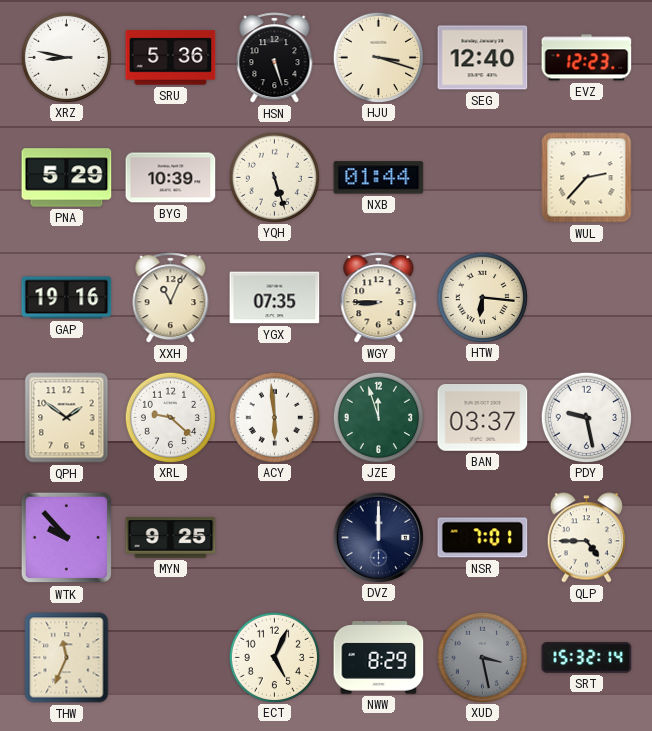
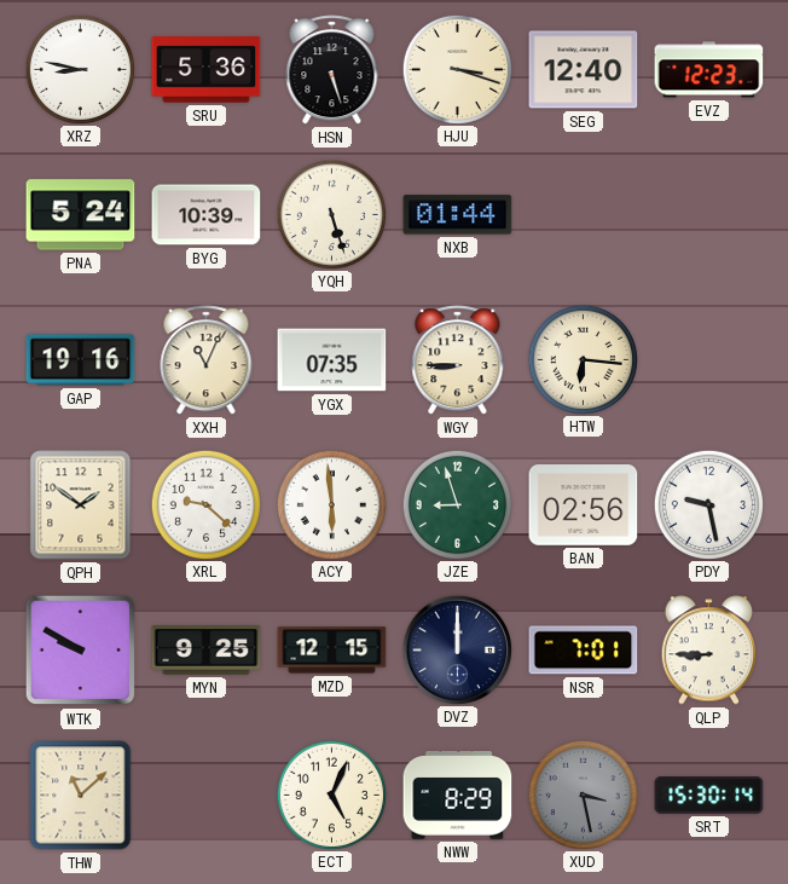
PNA: 5:29 -> 5:24
WUL: 2:37 -> none
JZE: 11:57 -> 8:57
BAN: 03:37 -> 02:56
WTK: 9:53 -> 9:50
MZD: none -> 12:15
QLP: 4:45 -> 8:45
THW: 11:34 -> 11:08
SRT: 15:32 -> 15:30
